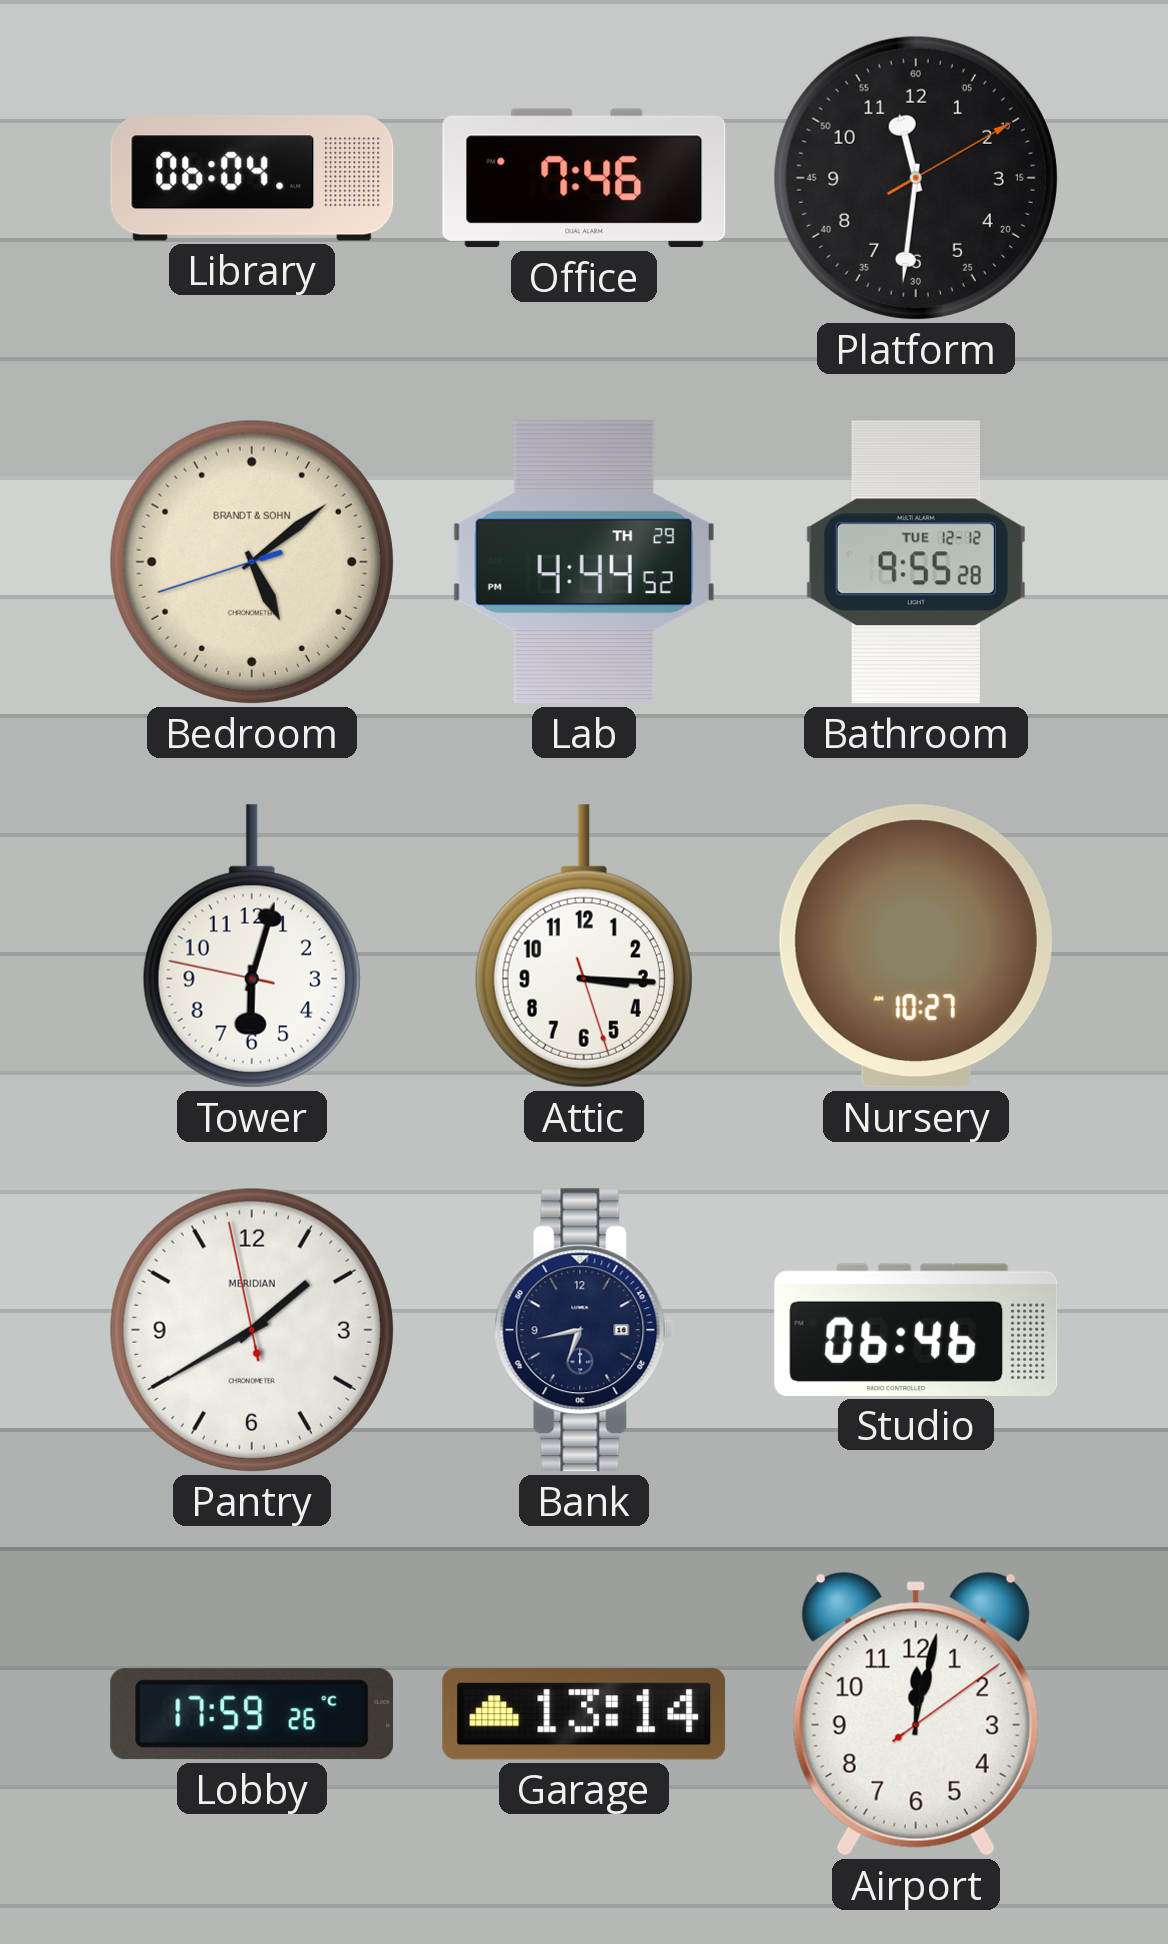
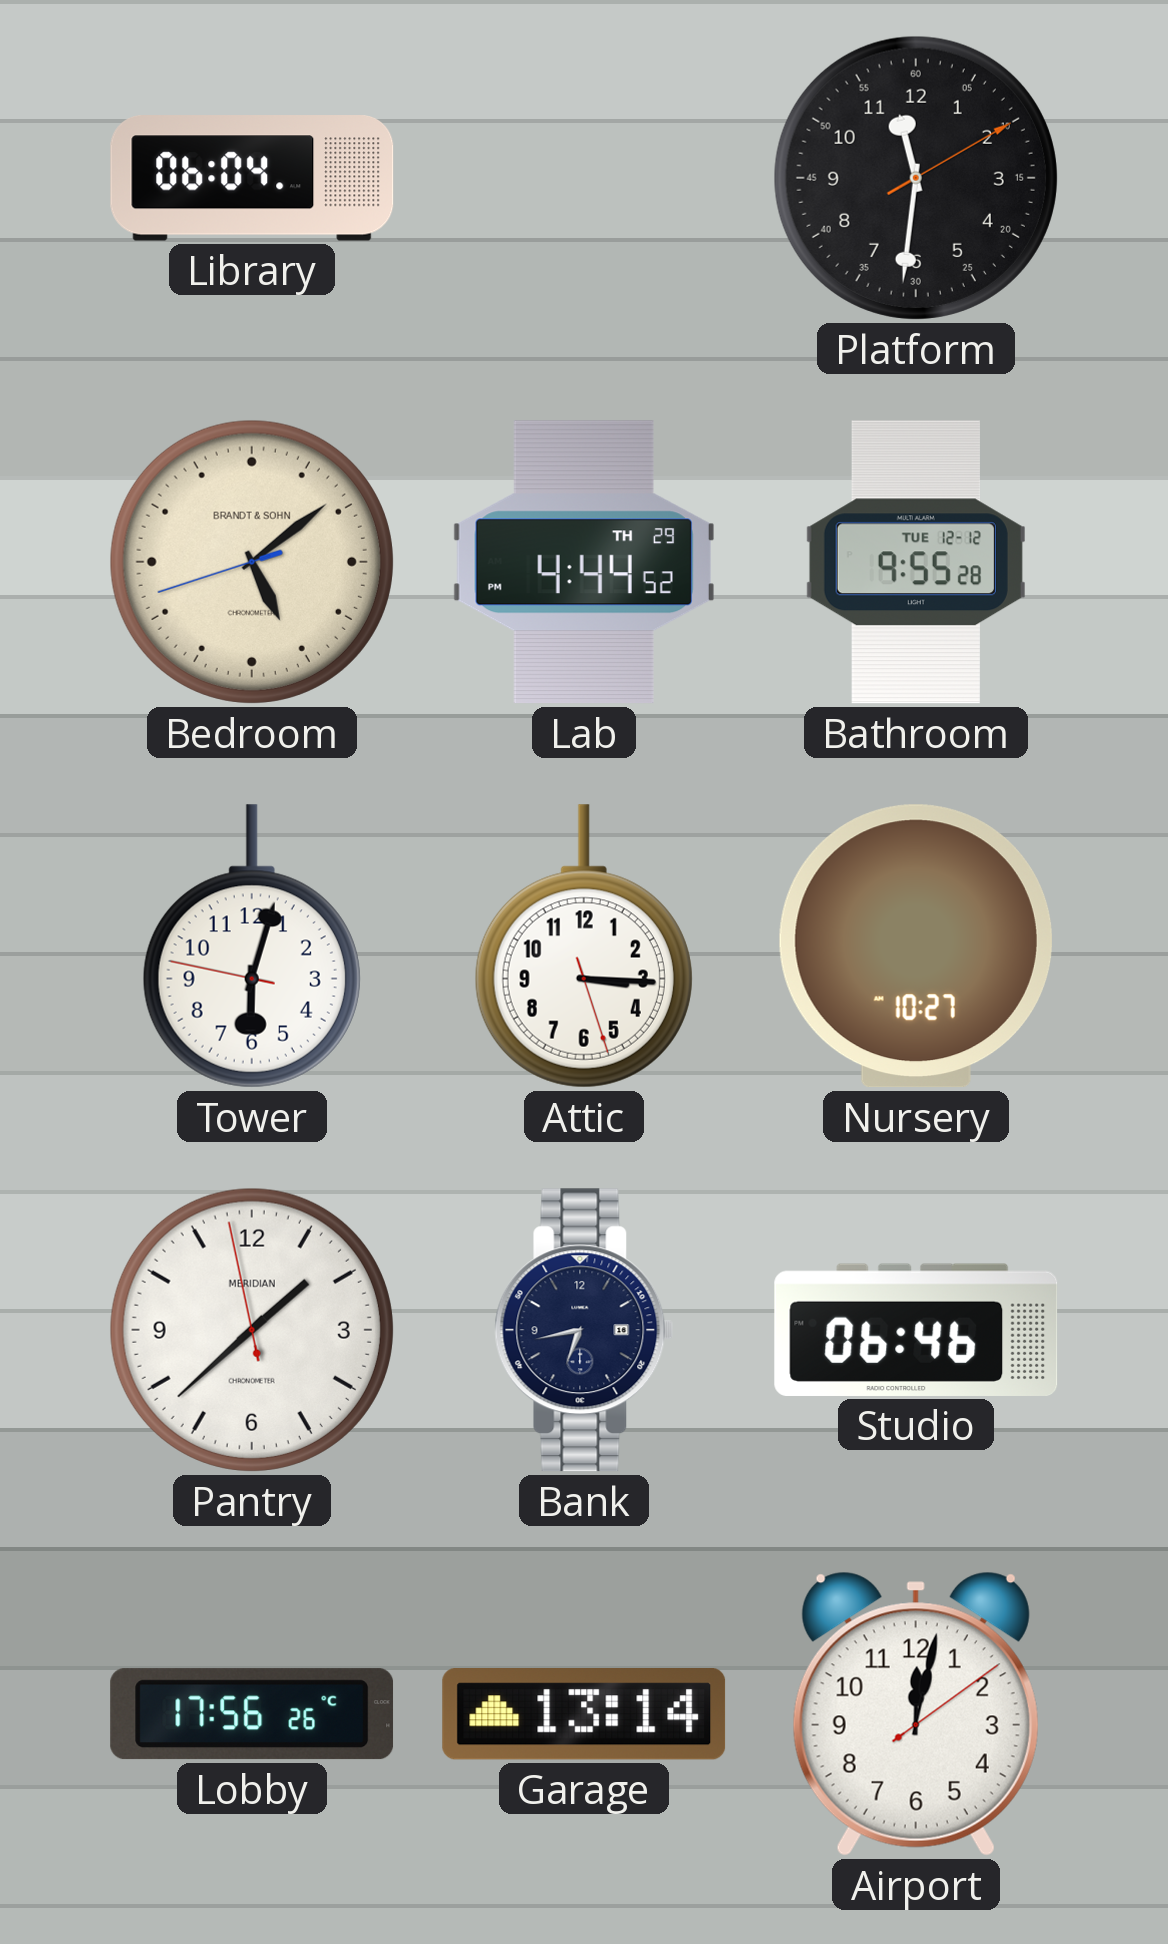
Office: 7:46 -> none
Pantry: 1:39 -> 1:37
Lobby: 17:59 -> 17:56
